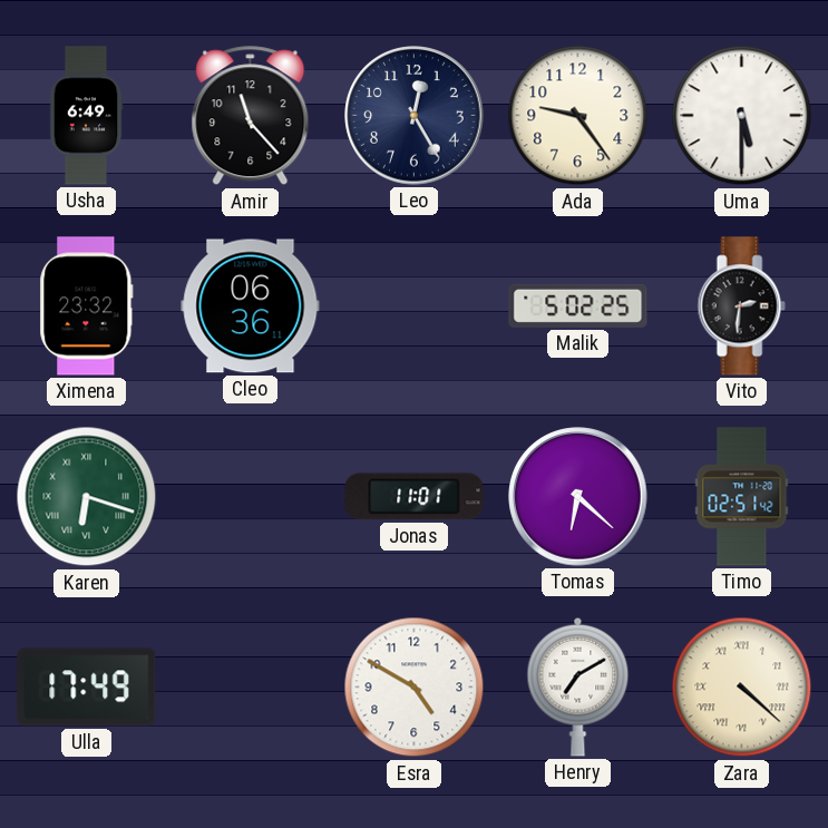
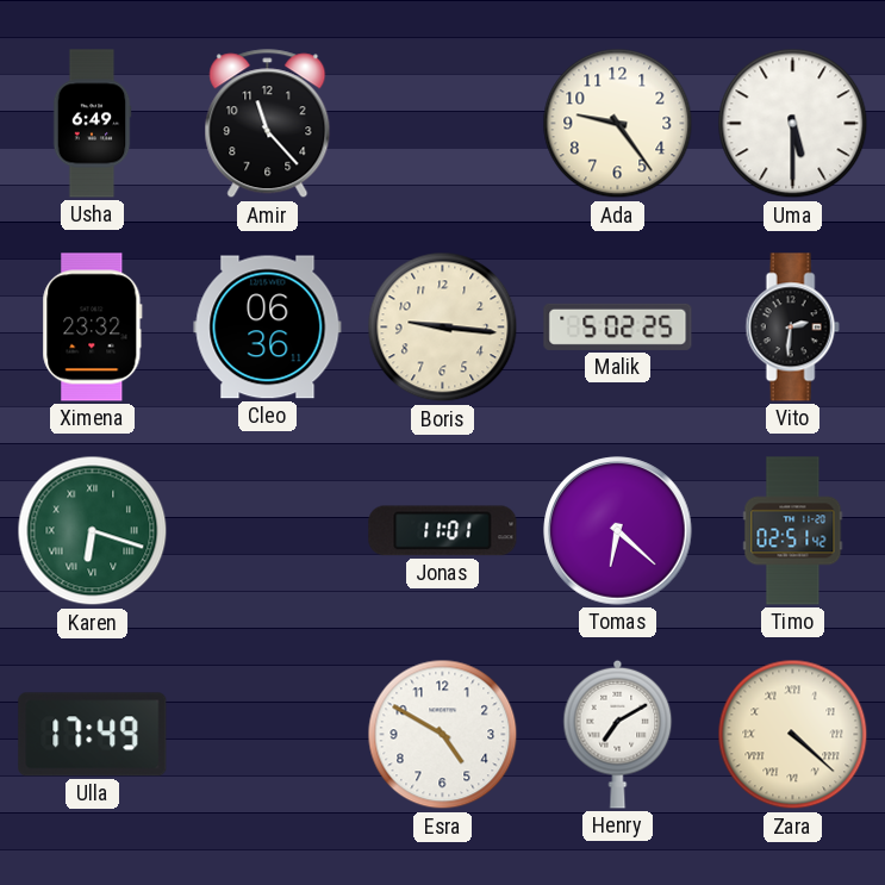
Leo: 12:25 -> none
Boris: none -> 9:16
